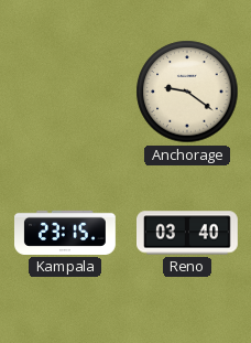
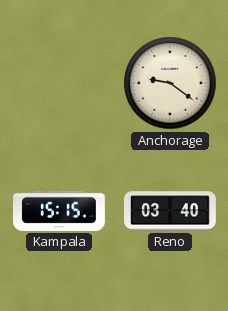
Kampala: 23:15 -> 15:15
